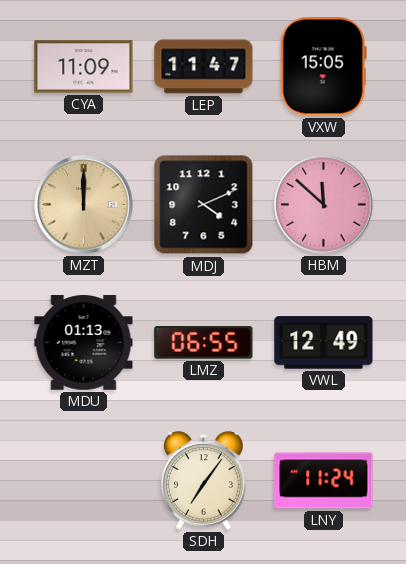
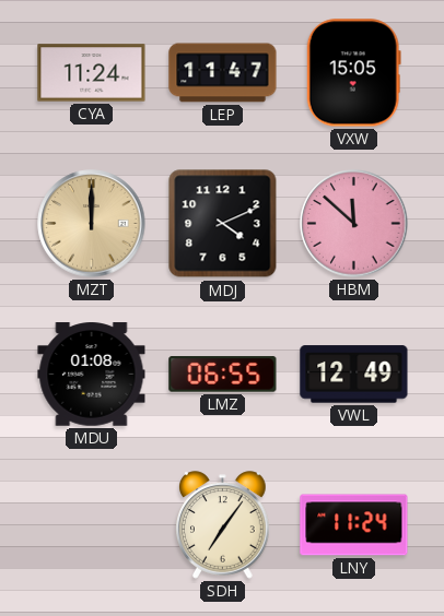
CYA: 11:09 -> 11:24
MDU: 01:13 -> 01:08
